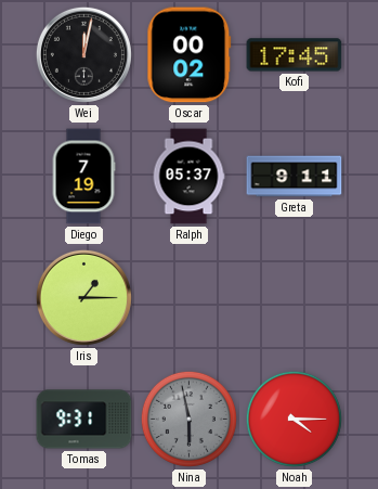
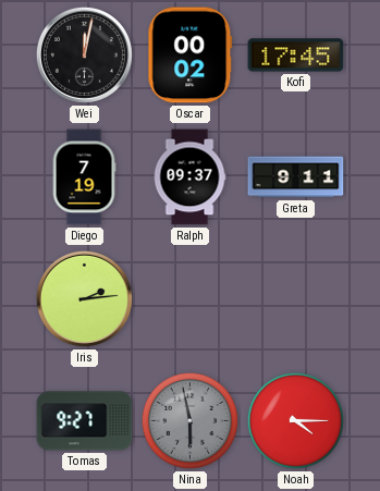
Ralph: 05:37 -> 09:37
Iris: 1:15 -> 2:14
Tomas: 9:31 -> 9:27
